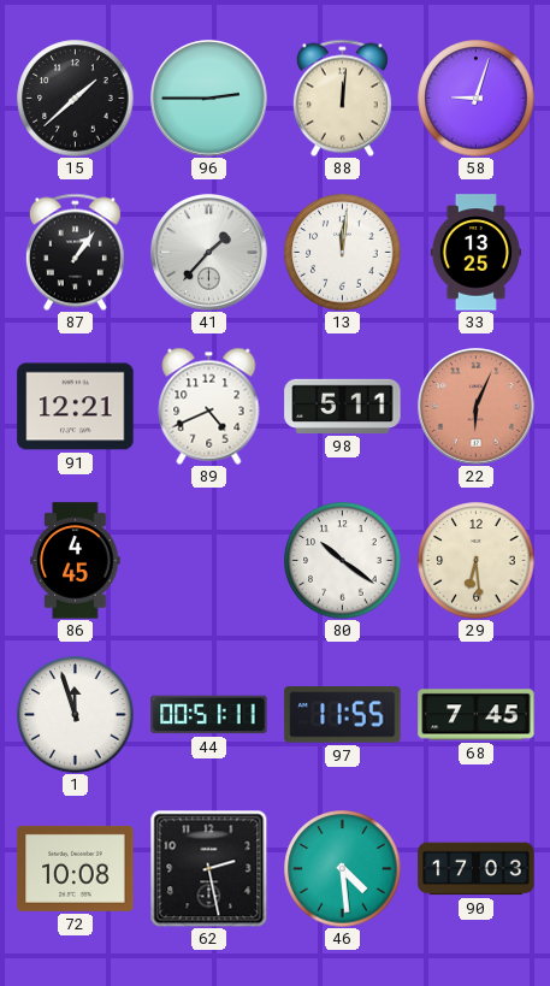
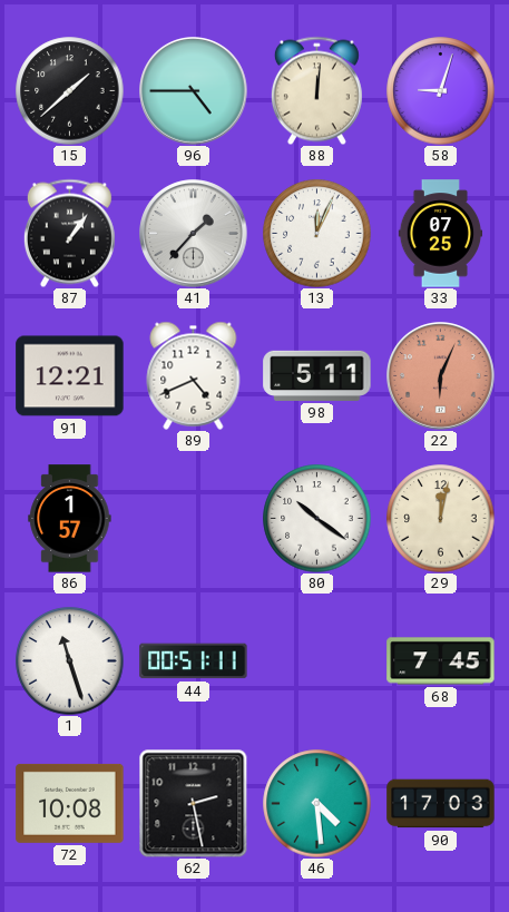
96: 2:45 -> 4:45
13: 12:01 -> 12:04
33: 13:25 -> 07:25
86: 4:45 -> 1:57
29: 6:29 -> 12:02
1: 11:57 -> 11:27
97: 11:55 -> none
